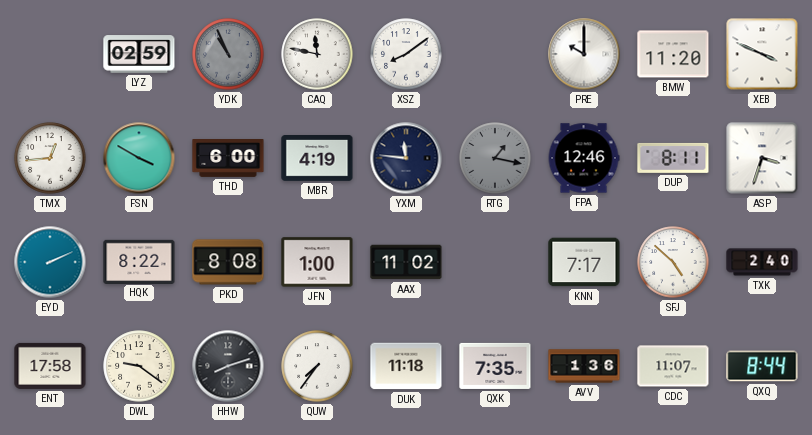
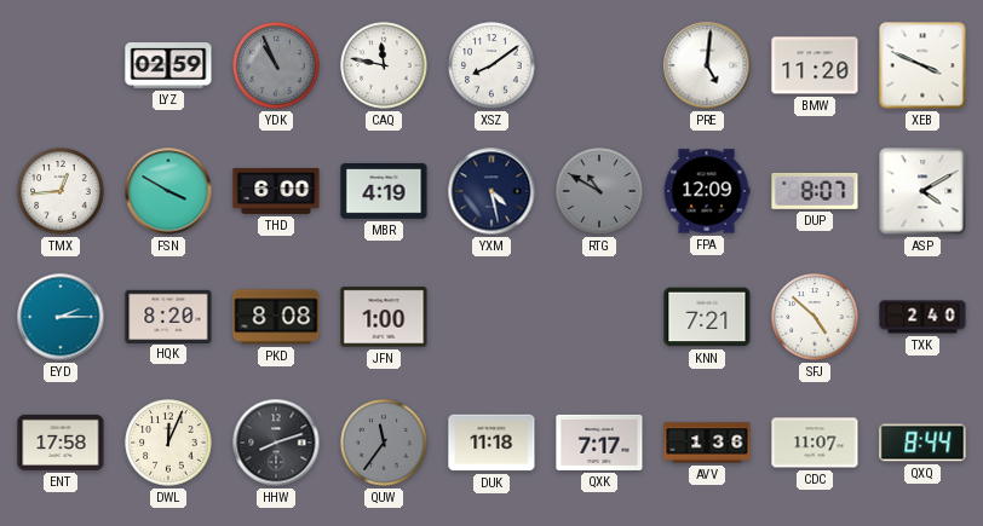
PRE: 10:00 -> 5:01
YXM: 11:46 -> 4:28
RTG: 1:17 -> 10:50
FPA: 12:46 -> 12:09
DUP: 8:11 -> 8:07
ASP: 3:33 -> 4:10
EYD: 2:11 -> 2:15
HQK: 8:22 -> 8:20
AAX: 11:02 -> none
KNN: 7:17 -> 7:21
DWL: 9:21 -> 12:04
QUW: 7:36 -> 11:36
QUW dial: white -> grey
QXK: 7:35 -> 7:17
